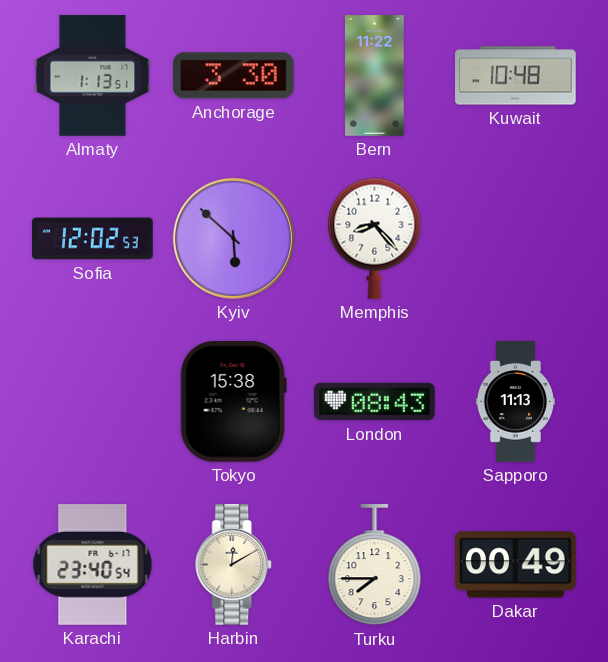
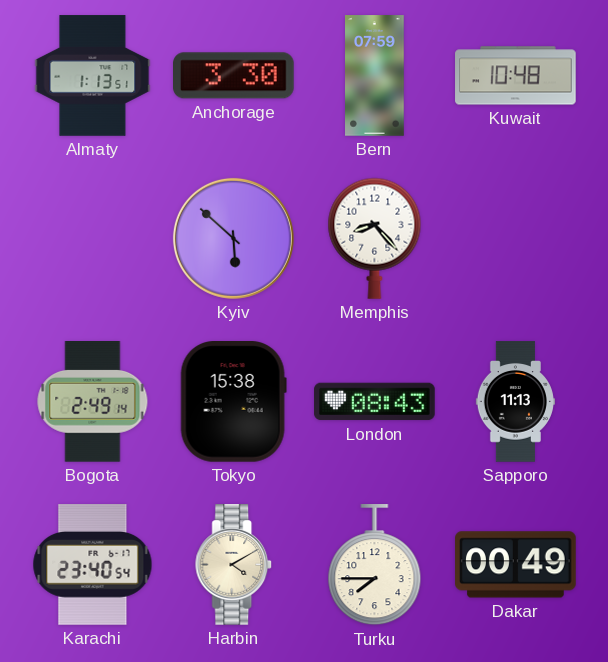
Bern: 11:22 -> 07:59
Sofia: 12:02 -> none
Bogota: none -> 2:49
Harbin: 12:10 -> 4:10
